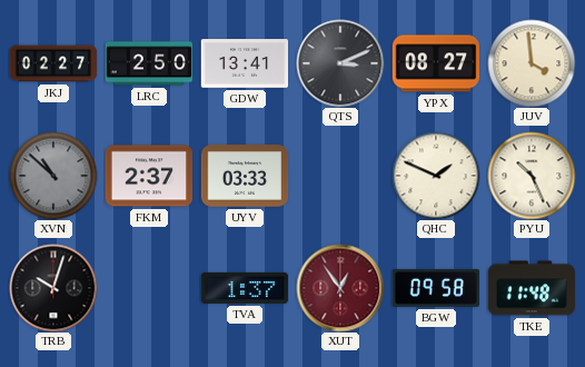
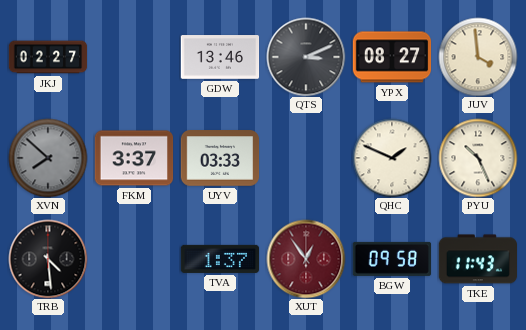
LRC: 2:50 -> none
GDW: 13:41 -> 13:46
XVN: 10:52 -> 7:52
FKM: 2:37 -> 3:37
TRB: 10:03 -> 4:29
TKE: 11:48 -> 11:43
